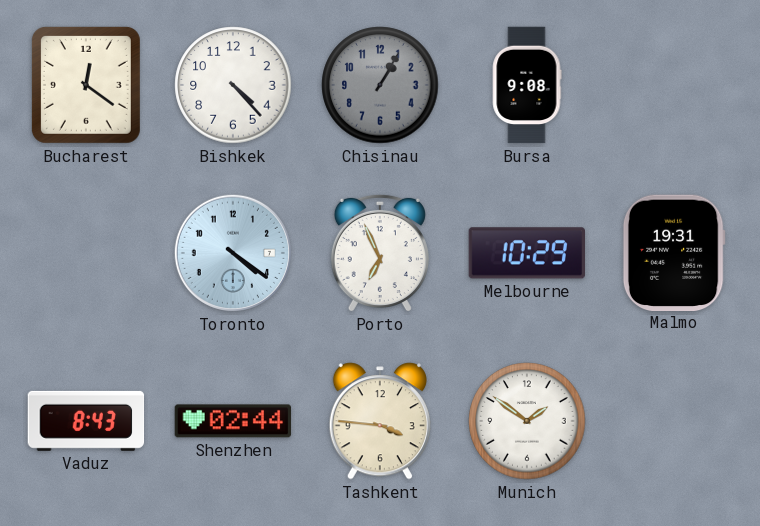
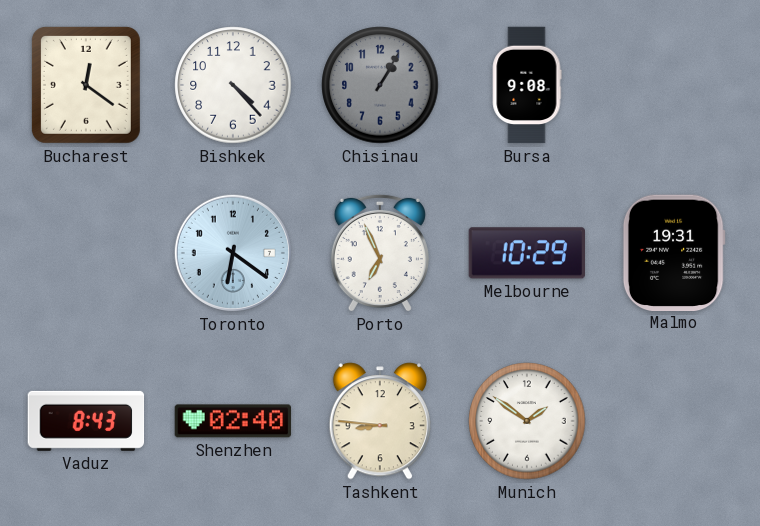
Toronto: 4:21 -> 6:21
Shenzhen: 02:44 -> 02:40
Tashkent: 3:46 -> 8:46
